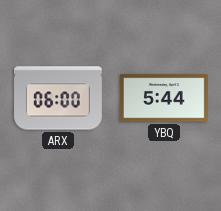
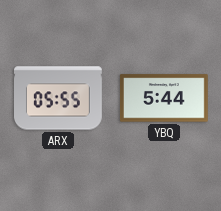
ARX: 06:00 -> 05:55
